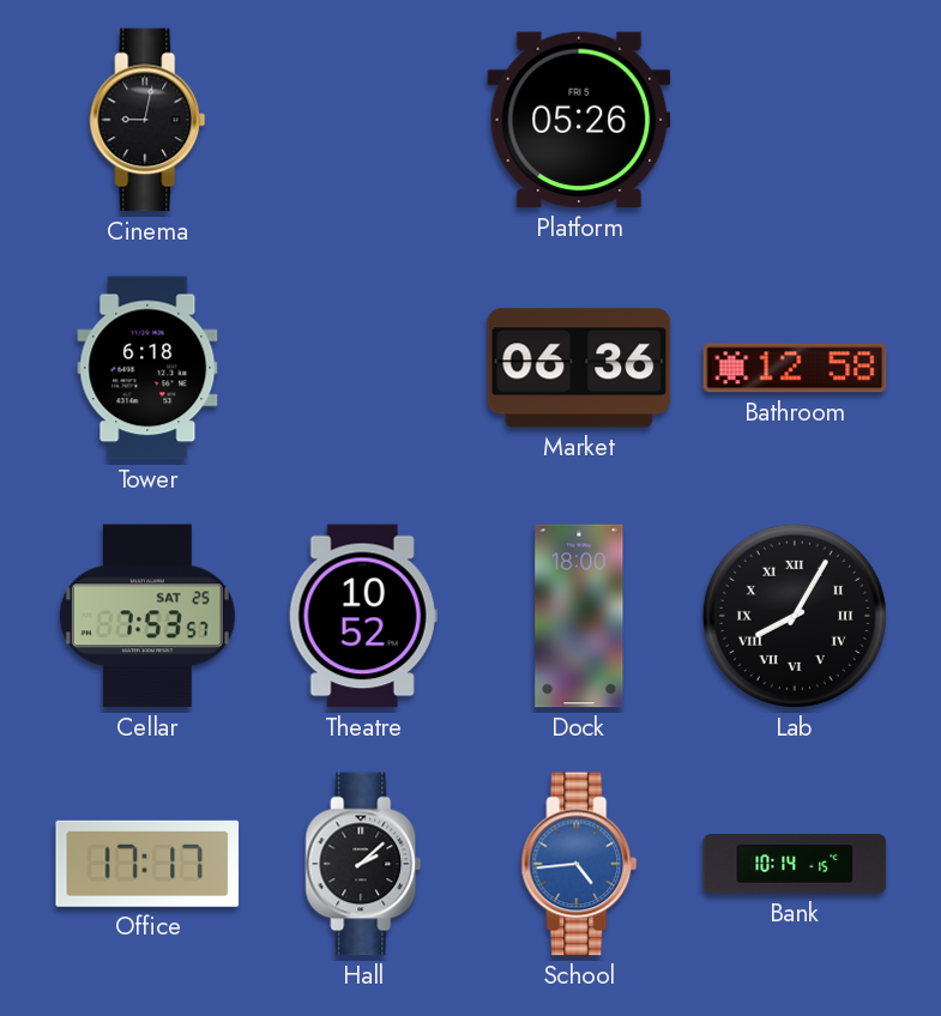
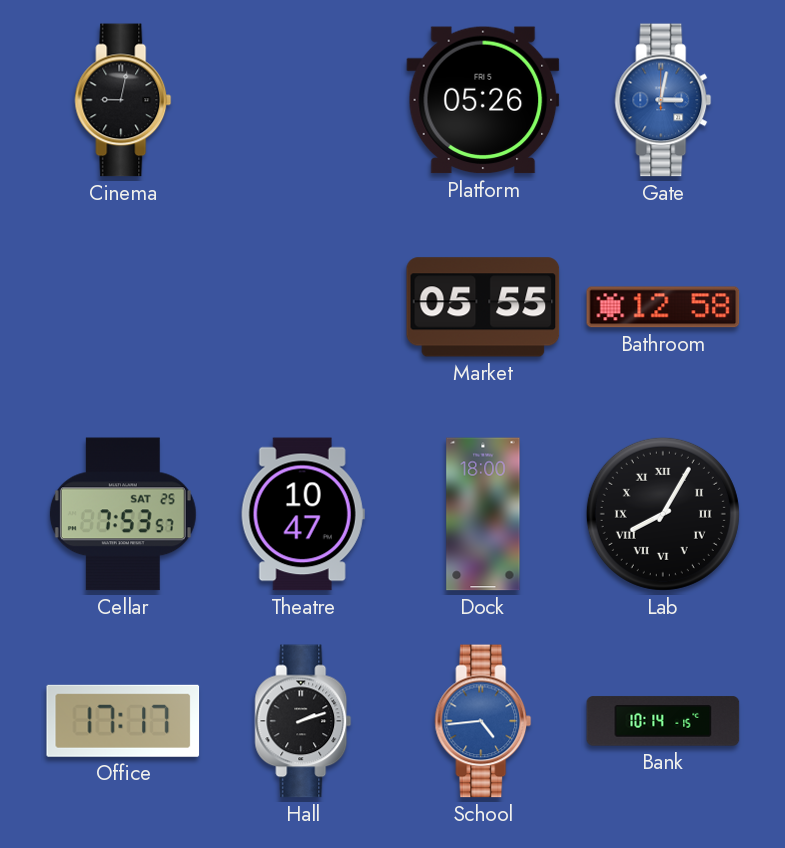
Gate: none -> 3:02
Tower: 6:18 -> none
Market: 06:36 -> 05:55
Theatre: 10:52 -> 10:47
Hall: 2:08 -> 2:12
